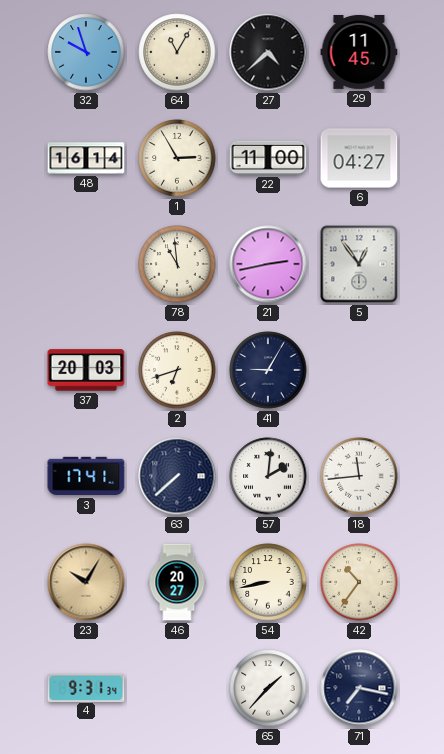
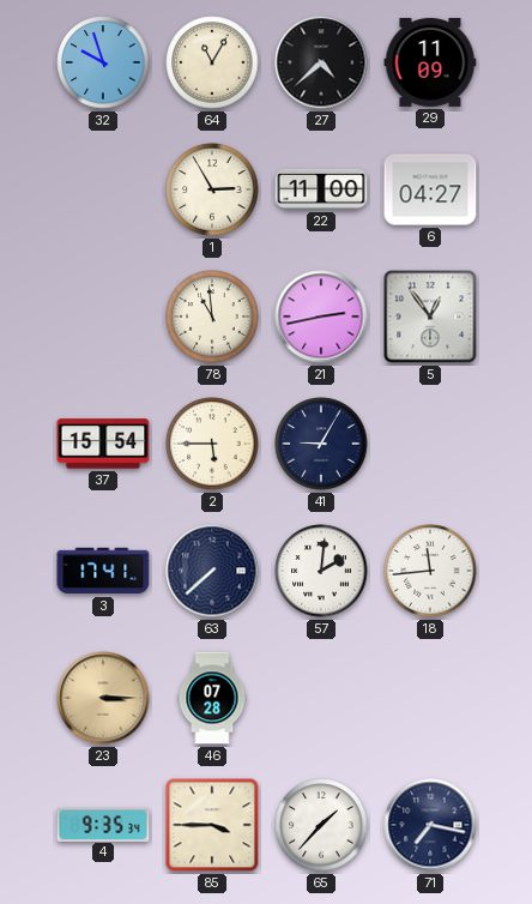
29: 11:45 -> 11:09
48: 16:14 -> none
37: 20:03 -> 15:54
2: 6:42 -> 5:45
23: 10:05 -> 3:15
46: 20:27 -> 07:28
54: 8:43 -> none
42: 10:36 -> none
4: 9:31 -> 9:35
85: none -> 3:45
